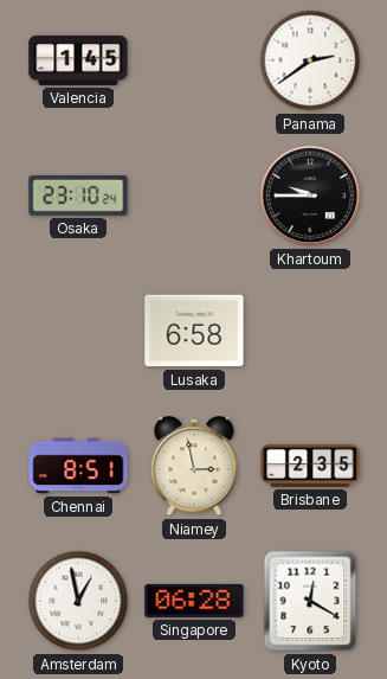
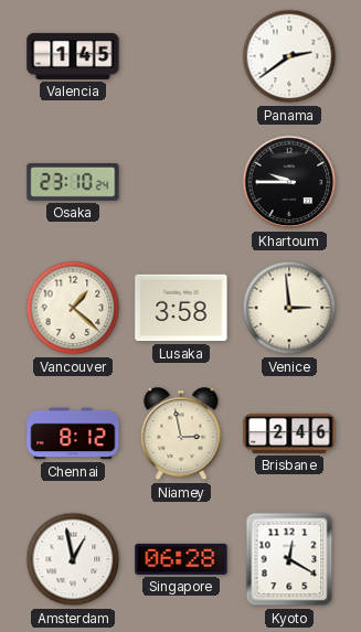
Vancouver: none -> 1:22
Lusaka: 6:58 -> 3:58
Venice: none -> 2:59
Chennai: 8:51 -> 8:12
Brisbane: 2:35 -> 2:46
